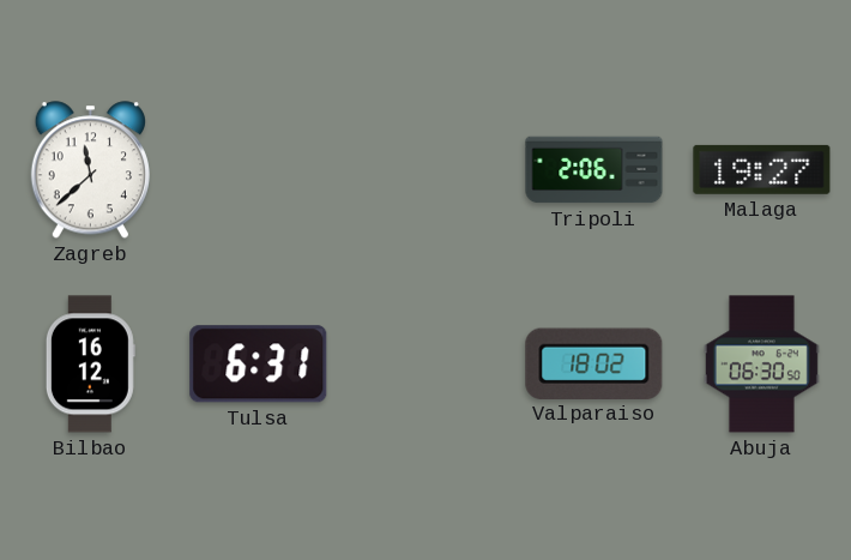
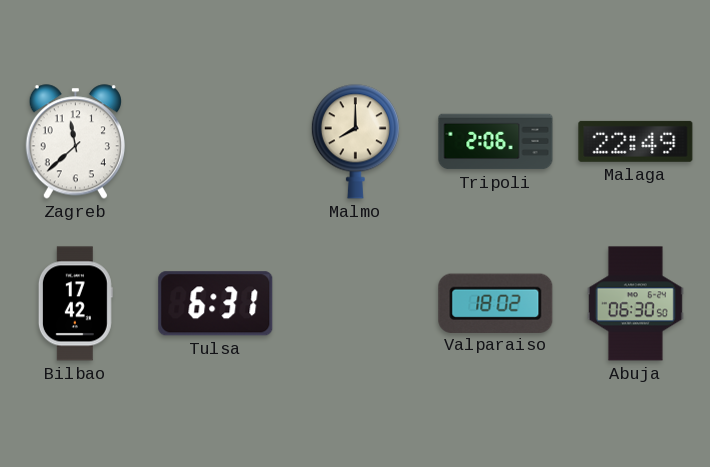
Malmo: none -> 8:00
Malaga: 19:27 -> 22:49
Bilbao: 16:12 -> 17:42
